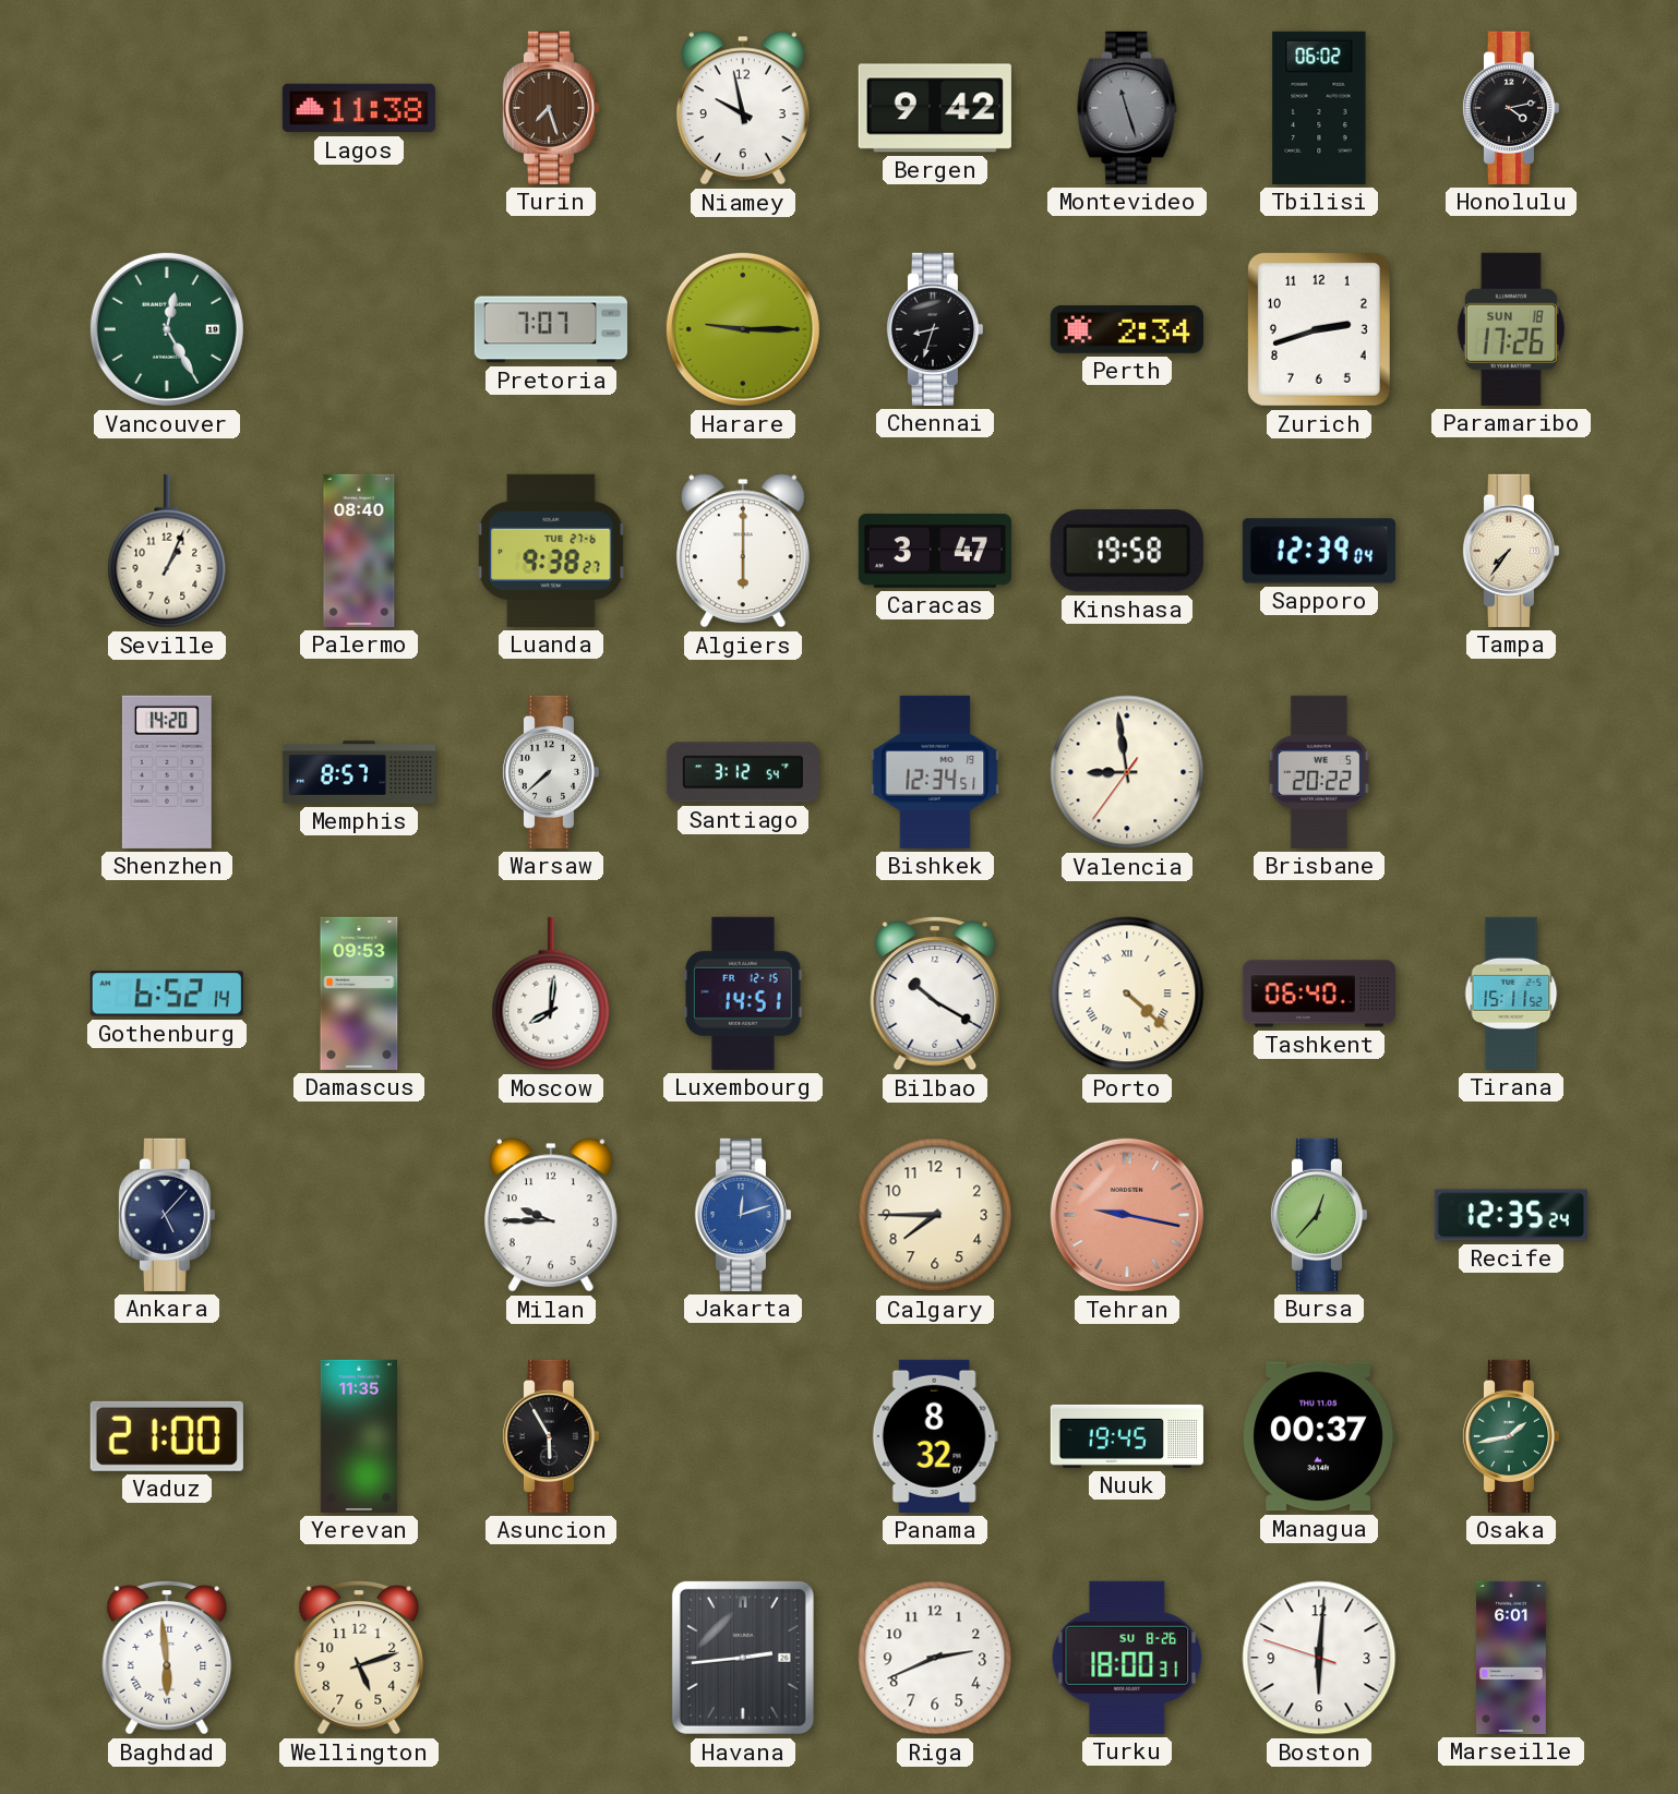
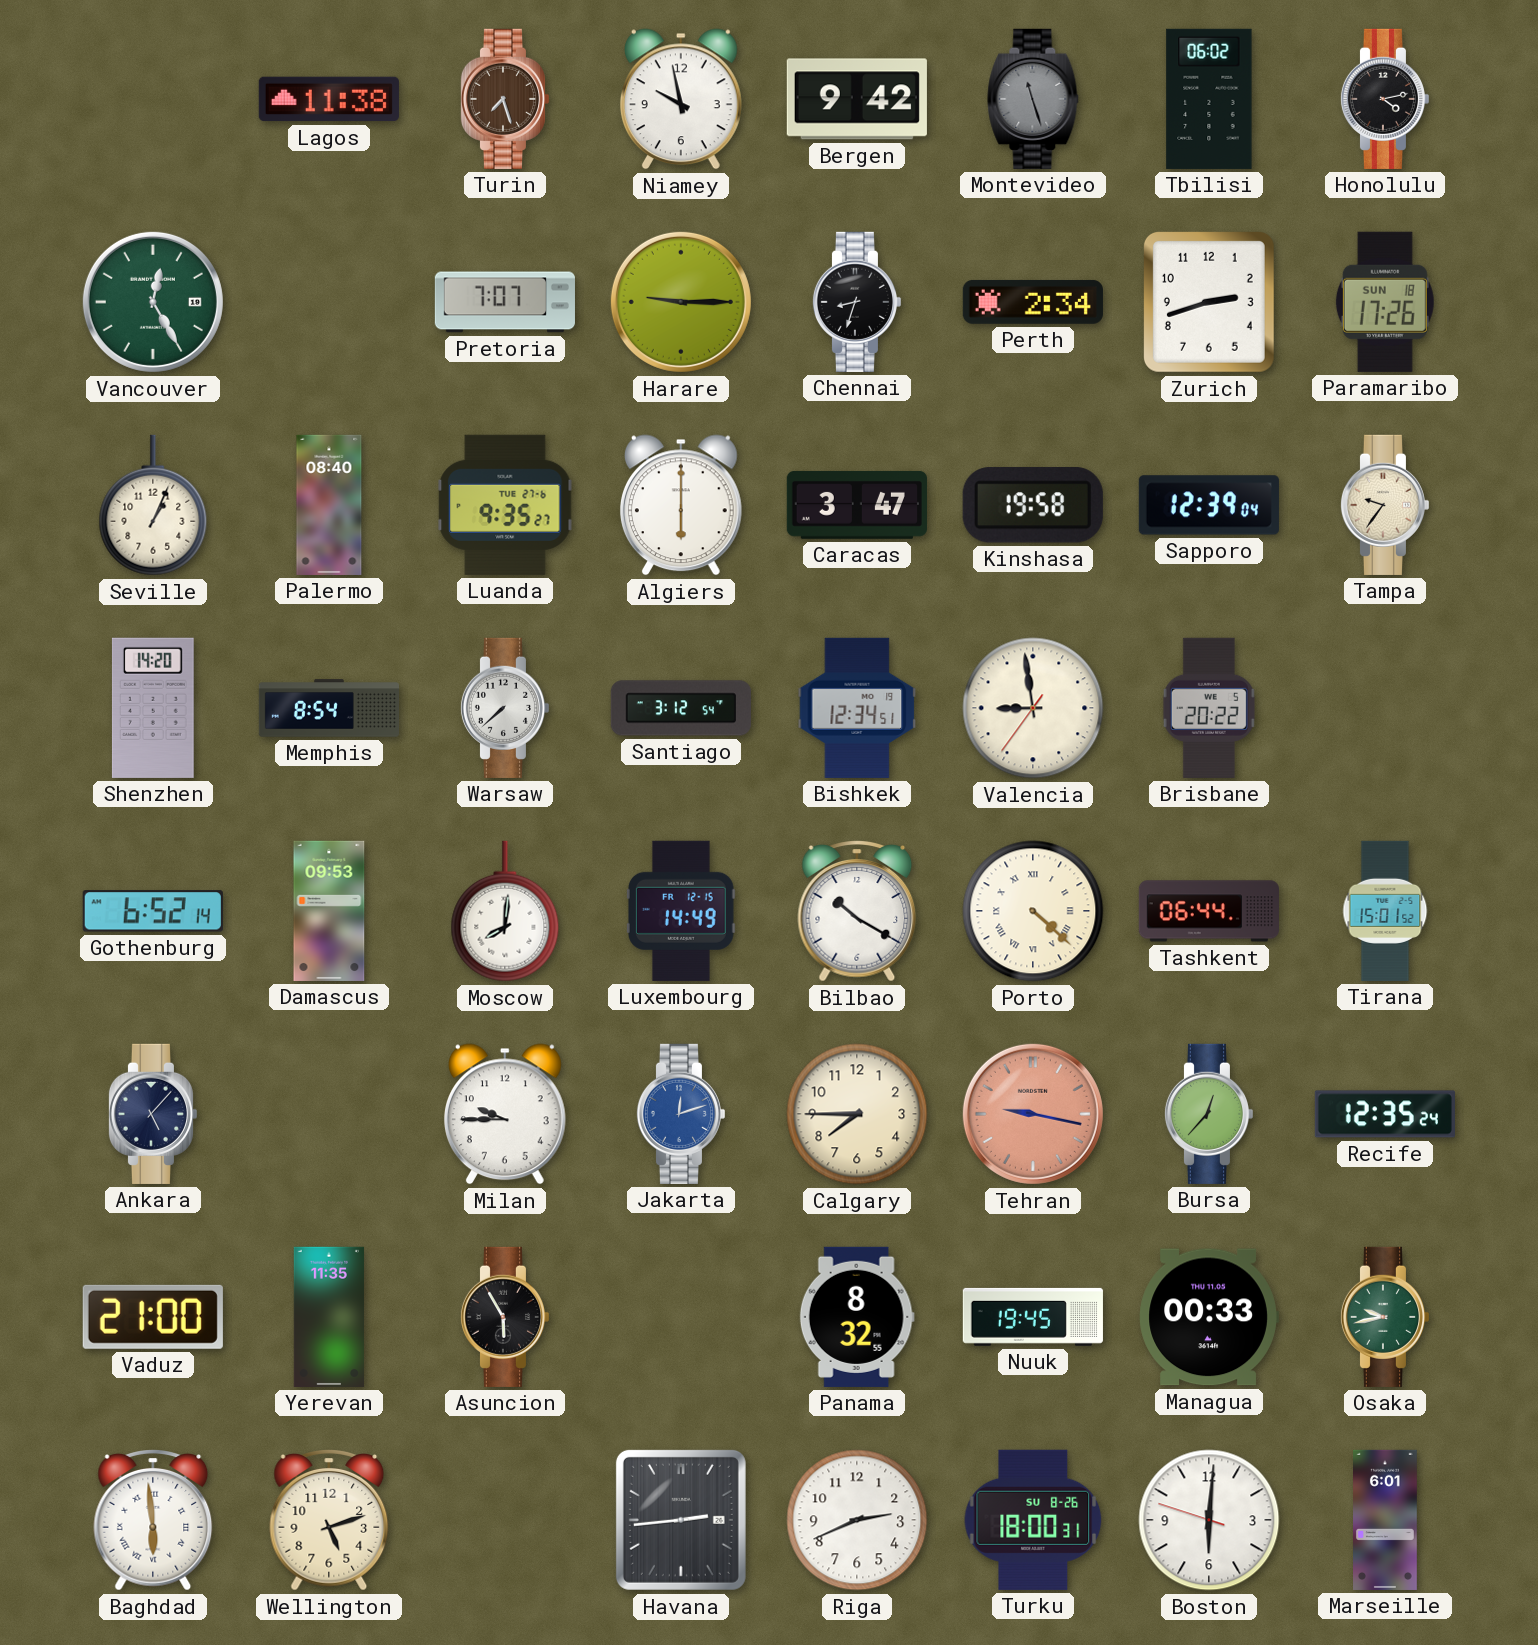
Luanda: 9:38 -> 9:35
Tampa: 7:36 -> 9:36
Memphis: 8:57 -> 8:54
Luxembourg: 14:51 -> 14:49
Tashkent: 06:40 -> 06:44
Tirana: 15:11 -> 15:01
Panama: 8:32:07 -> 8:32:55
Managua: 00:37 -> 00:33
Osaka: 1:43 -> 9:43
